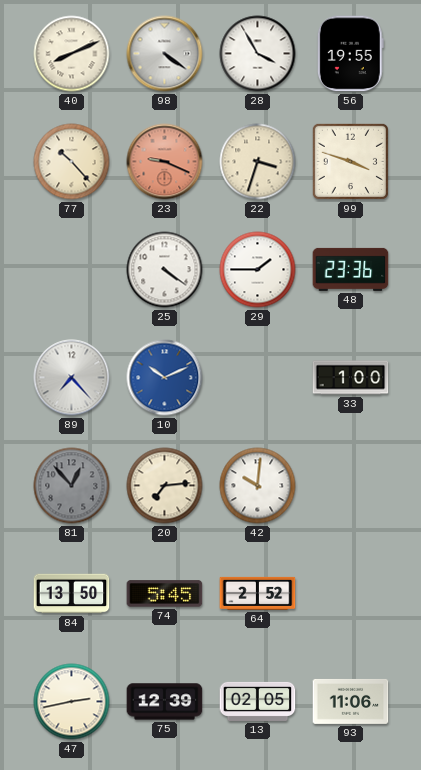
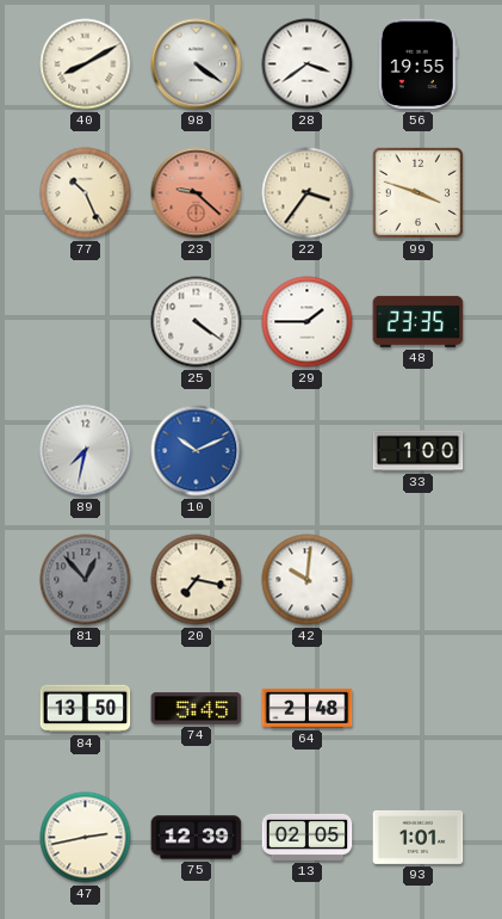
40: 8:11 -> 8:10
28: 3:55 -> 3:39
77: 10:23 -> 10:26
23: 9:19 -> 9:22
22: 3:33 -> 3:36
48: 23:36 -> 23:35
89: 7:23 -> 7:32
20: 7:14 -> 7:17
64: 2:52 -> 2:48
93: 11:06 -> 1:01
